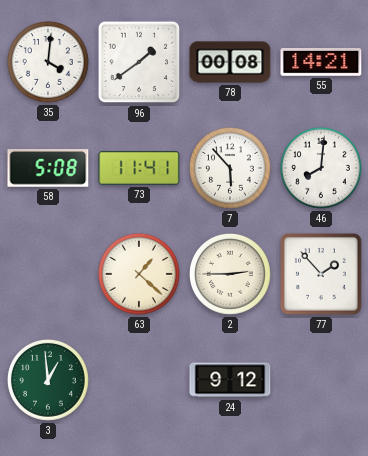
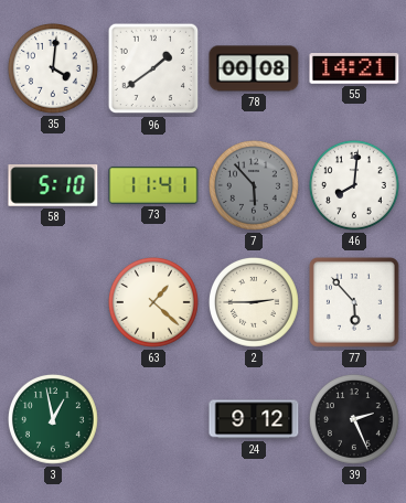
58: 5:08 -> 5:10
7 dial: white -> grey
77: 1:53 -> 5:53
3: 12:59 -> 12:58
39: none -> 2:26
